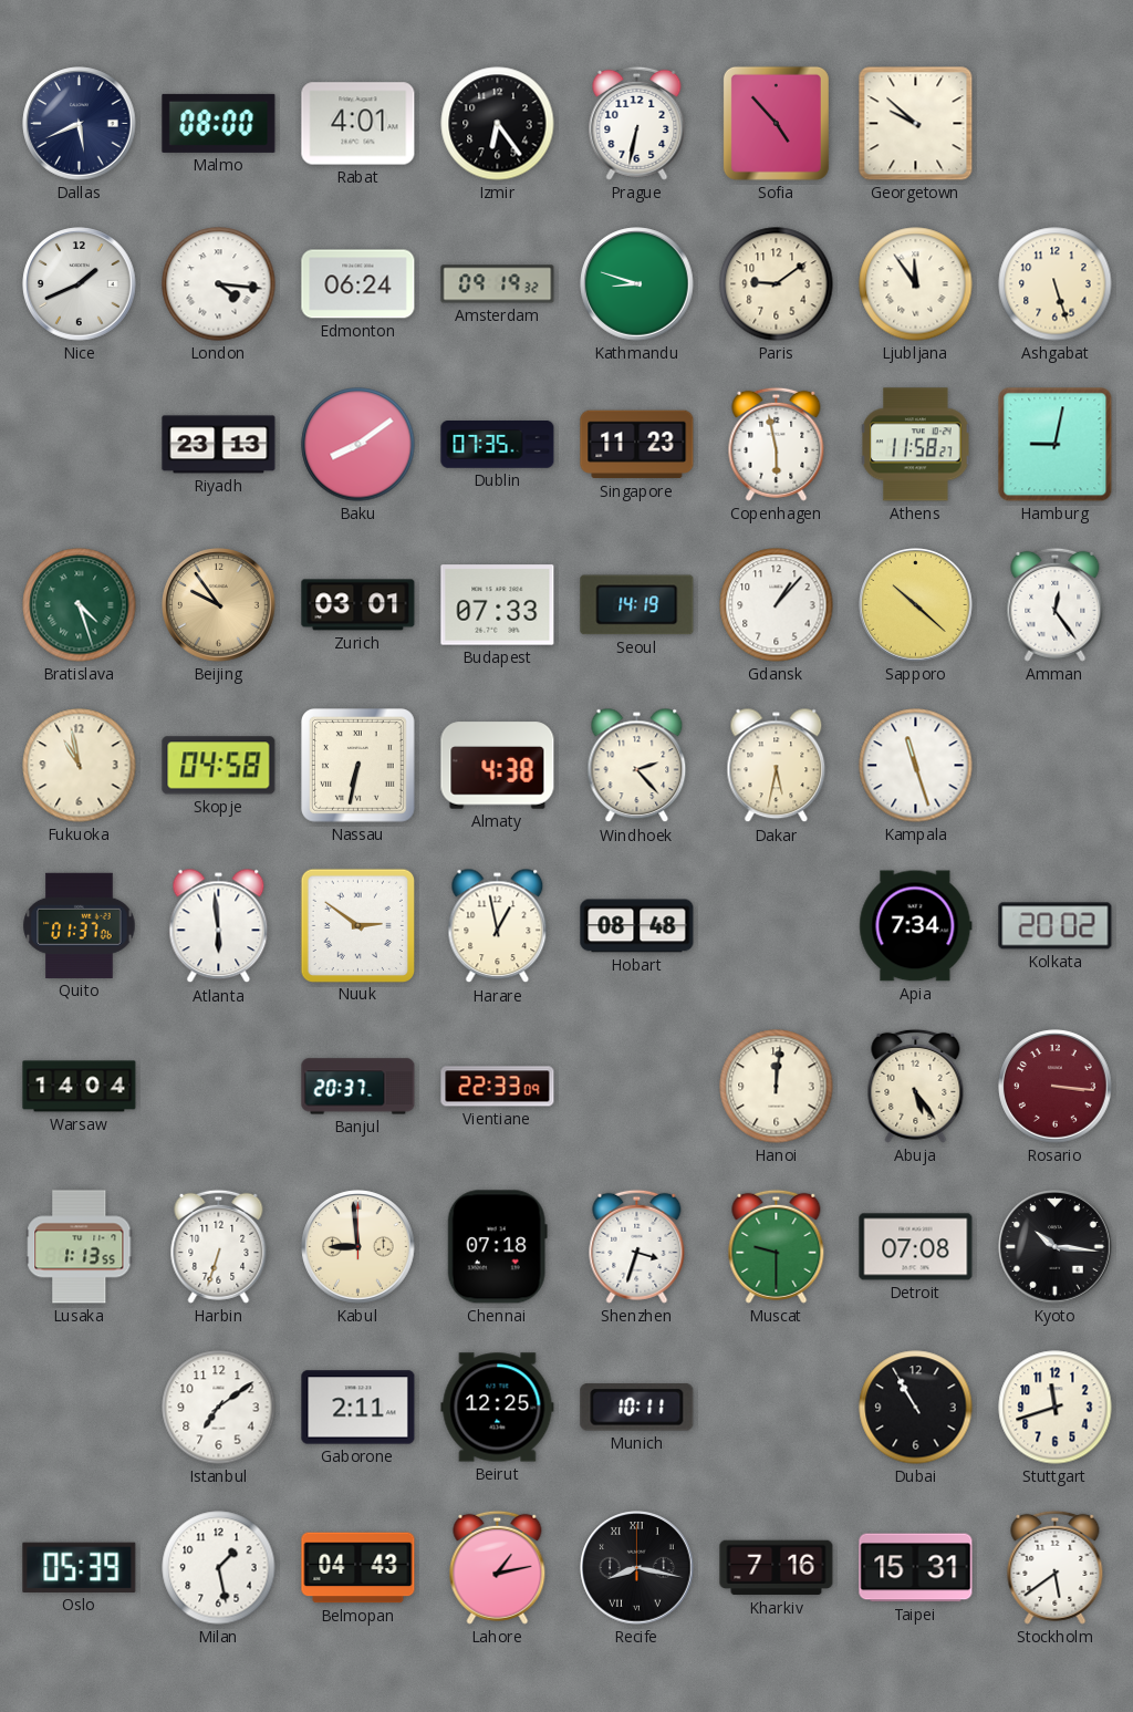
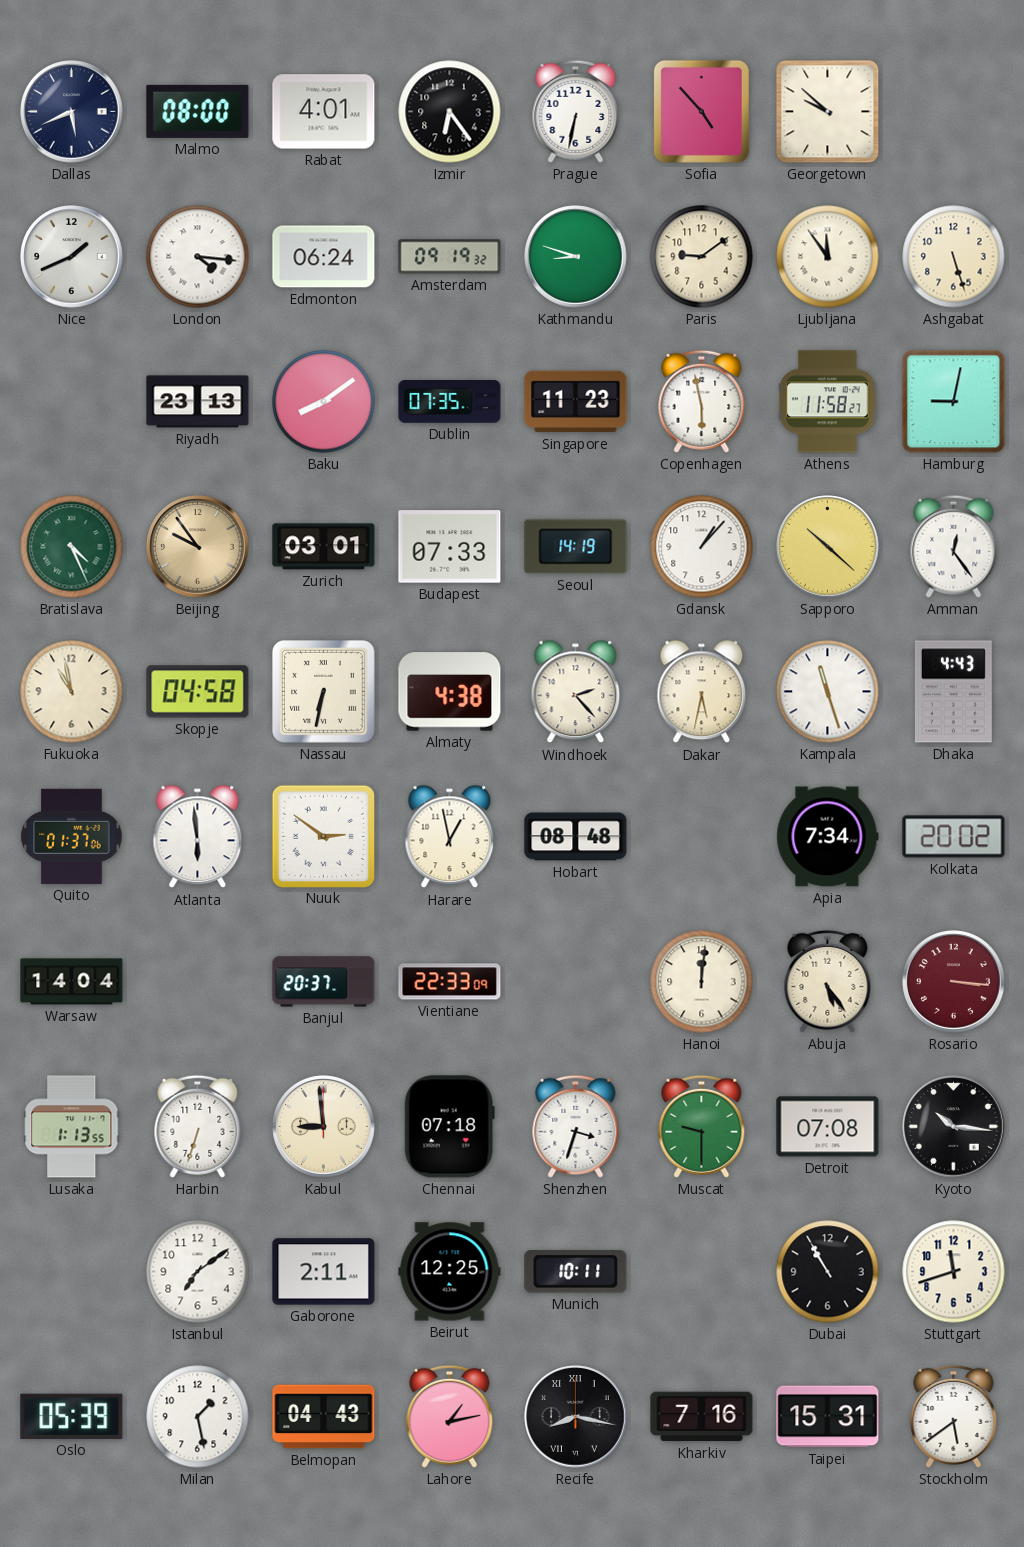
Bratislava: 4:27 -> 4:26
Dhaka: none -> 4:43
